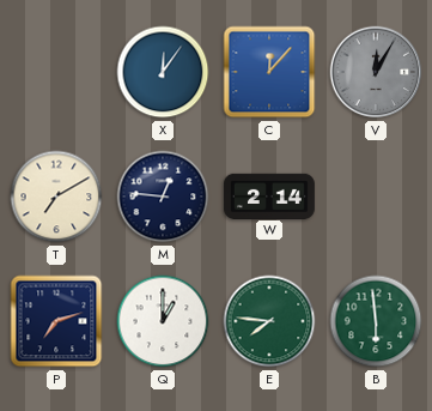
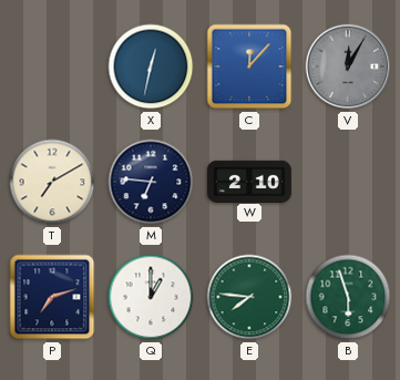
X: 12:06 -> 12:32
M: 12:46 -> 6:46
W: 2:14 -> 2:10
B: 5:59 -> 5:57
